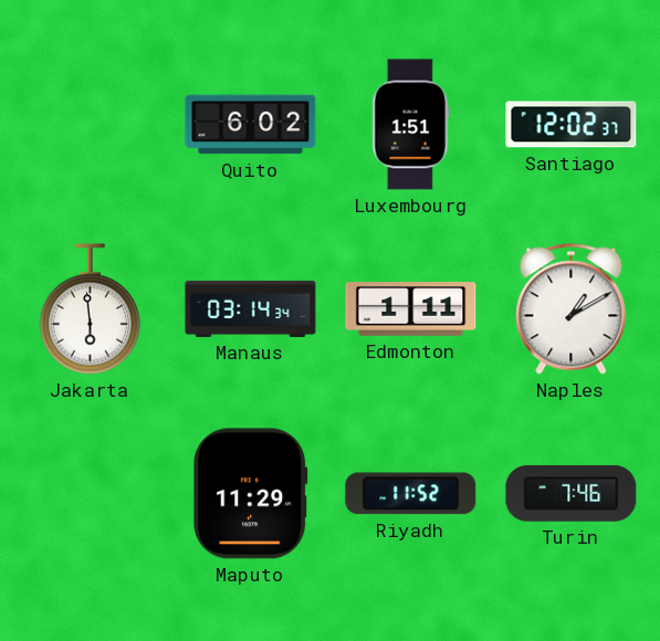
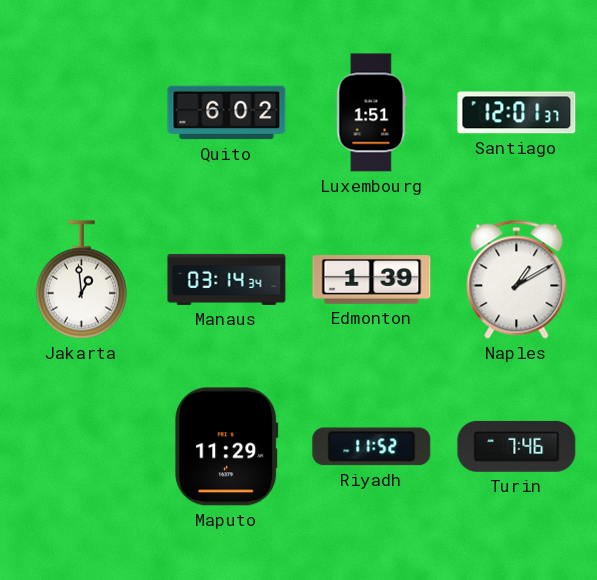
Santiago: 12:02 -> 12:01
Jakarta: 5:59 -> 12:59
Edmonton: 1:11 -> 1:39
